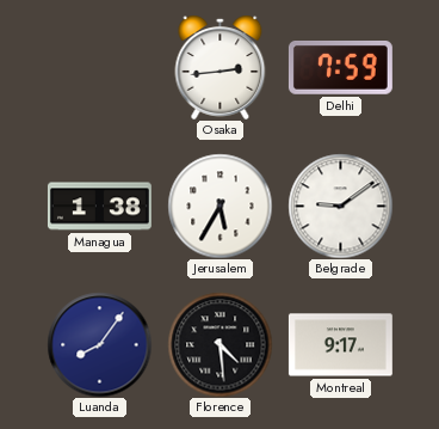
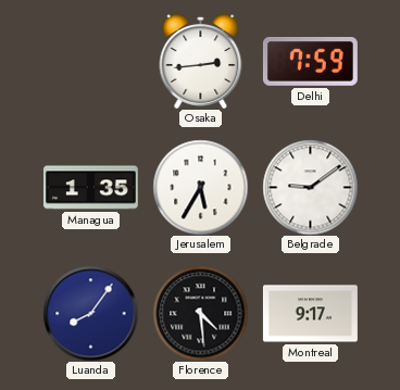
Managua: 1:38 -> 1:35
